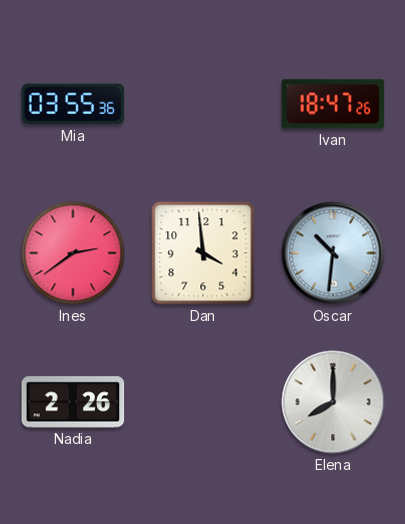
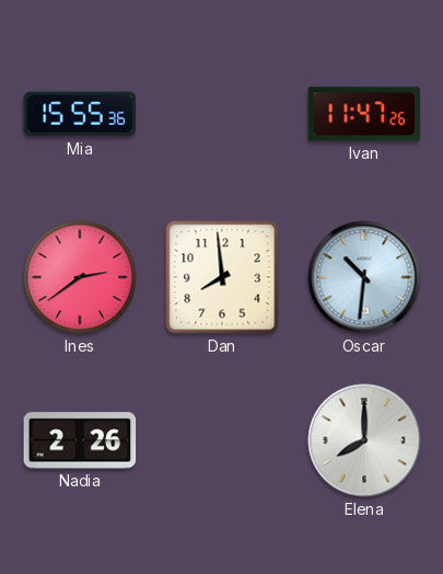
Mia: 03:55 -> 15:55
Ivan: 18:47 -> 11:47
Dan: 3:59 -> 7:59
